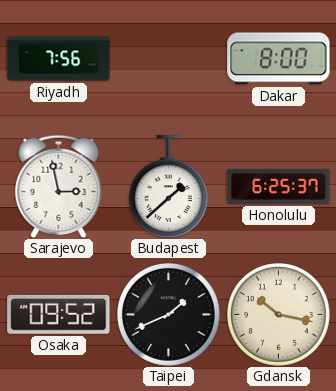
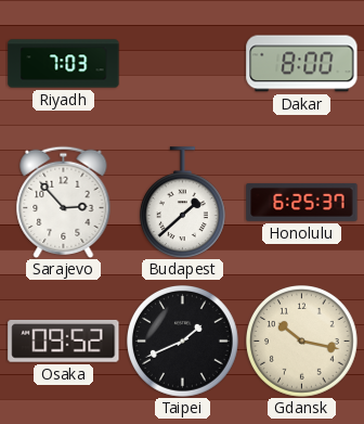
Riyadh: 7:56 -> 7:03
Sarajevo: 2:58 -> 2:53
